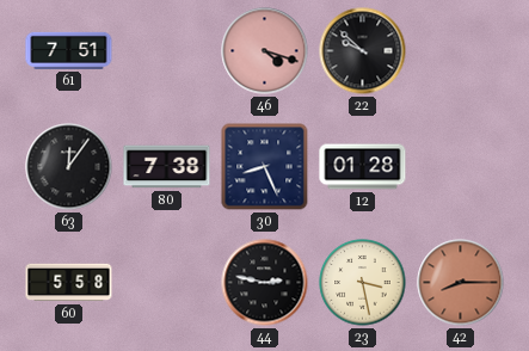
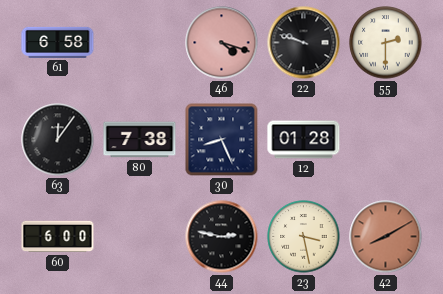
61: 7:51 -> 6:58
22: 9:52 -> 9:48
55: none -> 2:30
60: 5:58 -> 6:00
42: 8:15 -> 8:10
